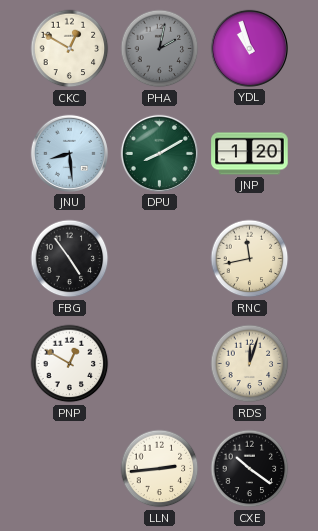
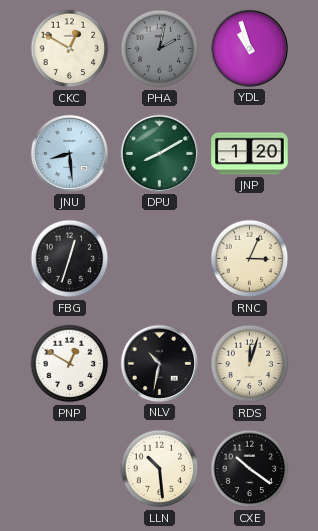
FBG: 4:54 -> 12:33
RNC: 11:43 -> 3:04
NLV: none -> 10:32
LLN: 2:44 -> 10:29
